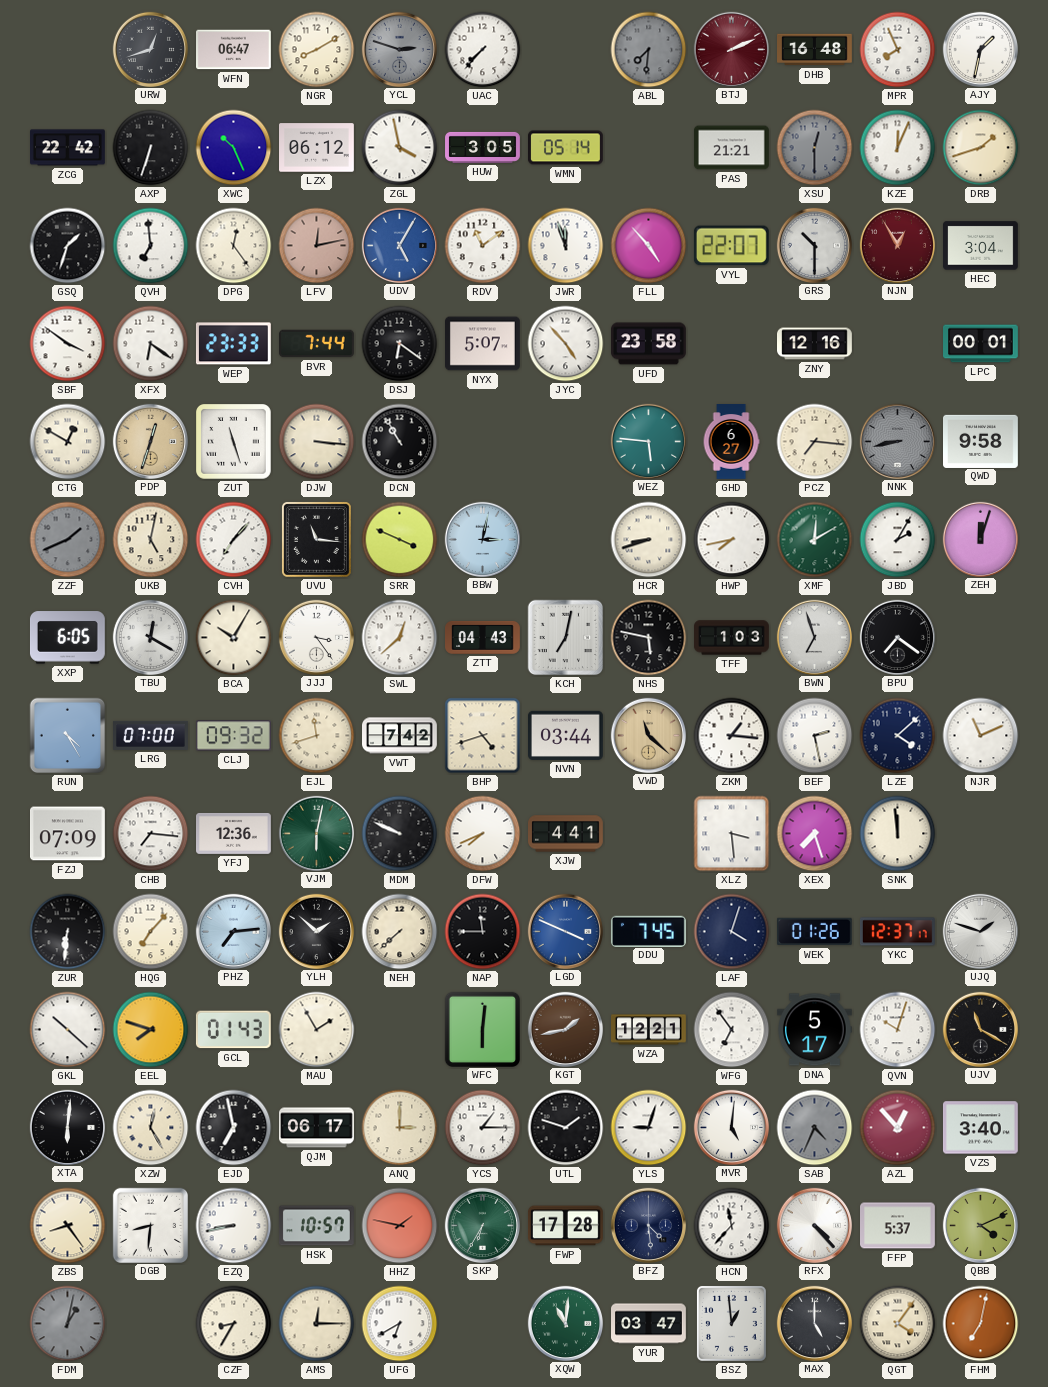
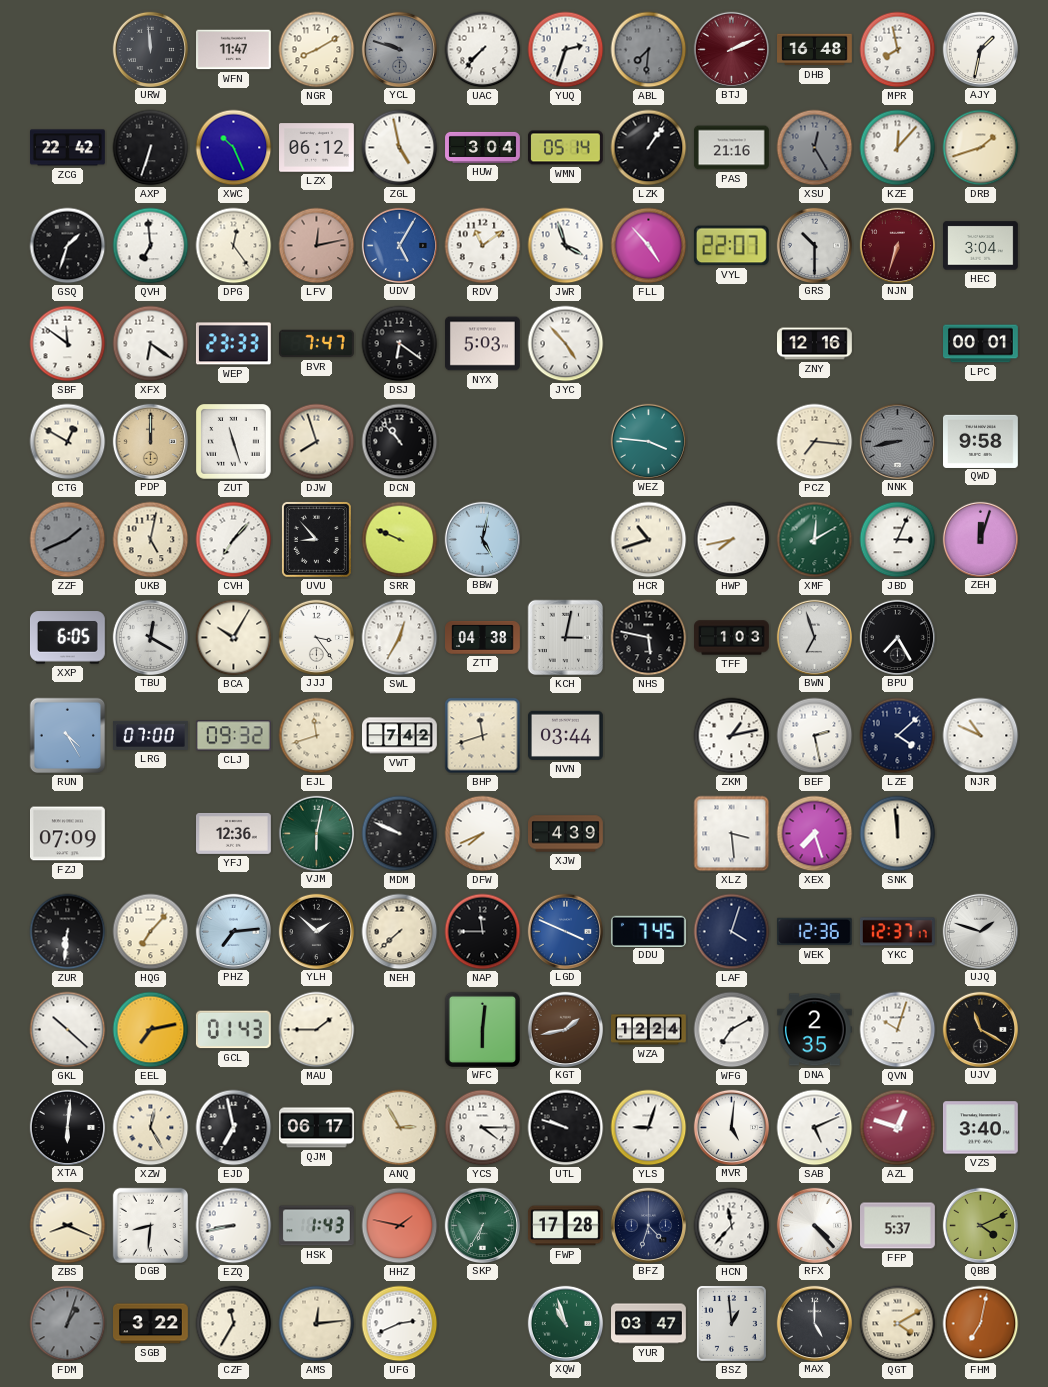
URW: 12:42 -> 11:59
WFN: 06:47 -> 11:47
YCL: 2:48 -> 9:48
YUQ: none -> 2:33
MPR: 7:56 -> 7:58
ZGL: 3:58 -> 4:58
HUW: 3:05 -> 3:04
LZK: none -> 1:06
PAS: 21:21 -> 21:16
XSU: 12:30 -> 12:25
KZE: 12:04 -> 12:07
JWR: 11:57 -> 3:57
NJN: 12:55 -> 6:33
SBF: 3:51 -> 11:51
BVR: 7:44 -> 7:47
NYX: 5:07 -> 5:03
UFD: 23:58 -> none
PDP: 12:33 -> 12:00
DJW: 3:16 -> 7:57
DCN: 10:55 -> 10:53
WEZ: 5:46 -> 3:46
GHD: 6:27 -> none
UVU: 11:16 -> 8:53
SRR: 3:49 -> 9:49
BBW: 3:02 -> 5:02
HCR: 8:42 -> 10:42
JBD: 2:05 -> 3:04
SWL: 12:38 -> 12:35
ZTT: 04:43 -> 04:38
KCH: 7:02 -> 3:02
BPU: 7:21 -> 7:25
BHP: 4:42 -> 11:42
VWD: 11:22 -> none
ZKM: 1:16 -> 1:13
NJR: 11:11 -> 10:49
CHB: 7:16 -> none
XJW: 4:41 -> 4:39
WEK: 01:26 -> 12:36
EEL: 7:48 -> 7:13
MAU: 1:55 -> 1:45
WZA: 12:21 -> 12:24
WFG: 6:54 -> 7:10
DNA: 5:17 -> 2:35
ANQ: 3:00 -> 2:55
YCS: 1:15 -> 4:15
UTL: 1:48 -> 9:48
SAB: 4:34 -> 5:11
SAB dial: grey -> white
AZL: 12:53 -> 12:48
ZBS: 8:24 -> 8:19
HSK: 10:57 -> 1:43
BFZ: 4:29 -> 4:33
FDM: 1:02 -> 1:03
SGB: none -> 3:22
CZF: 8:35 -> 11:35
AMS: 12:15 -> 12:14
UFG: 6:40 -> 2:41
XQW: 11:01 -> 10:57
QGT: 4:06 -> 4:10
